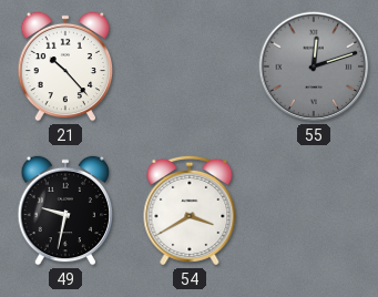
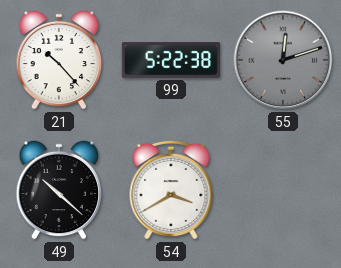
99: none -> 5:22
49: 9:32 -> 10:22
